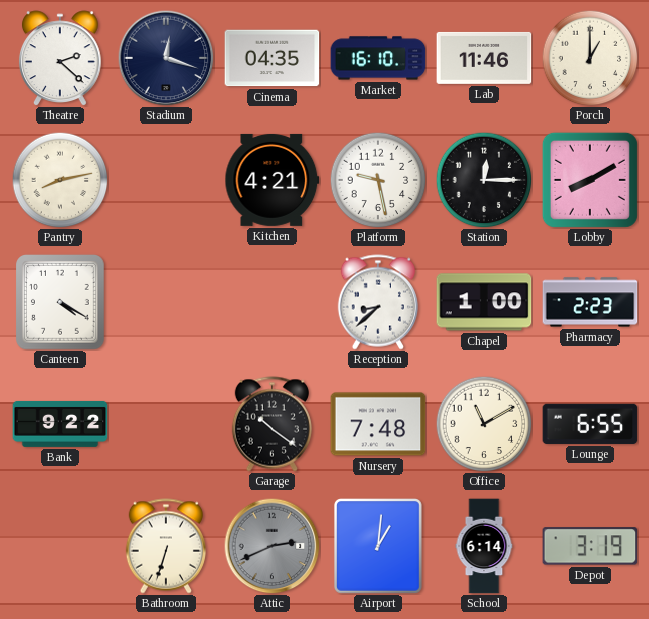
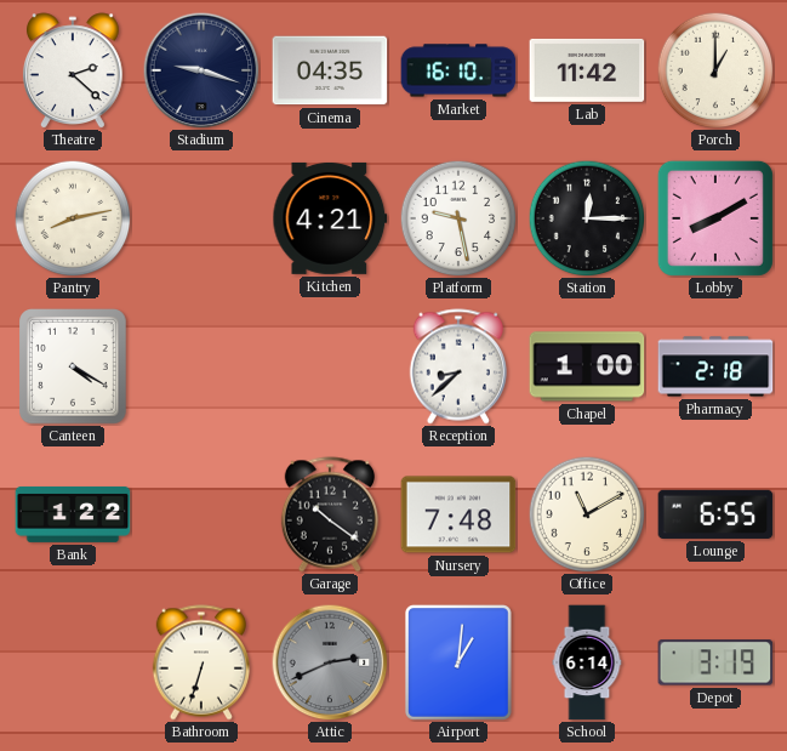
Stadium: 12:18 -> 9:18
Lab: 11:46 -> 11:42
Pharmacy: 2:23 -> 2:18
Bank: 9:22 -> 1:22
